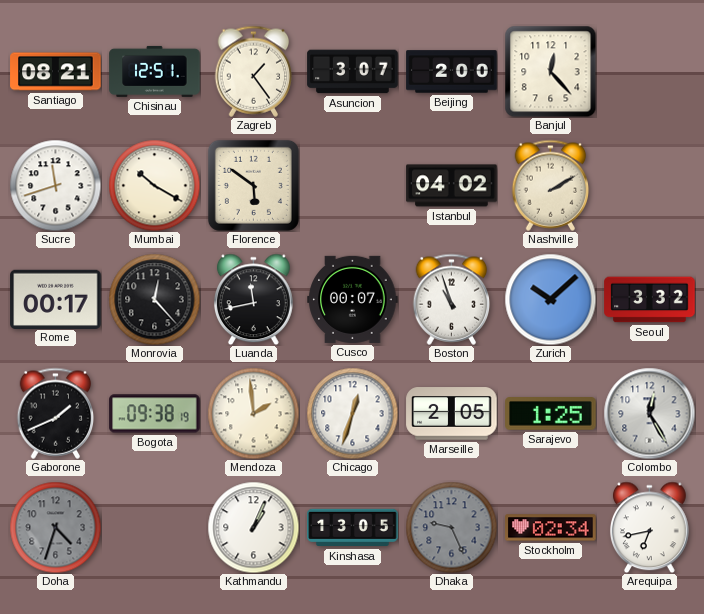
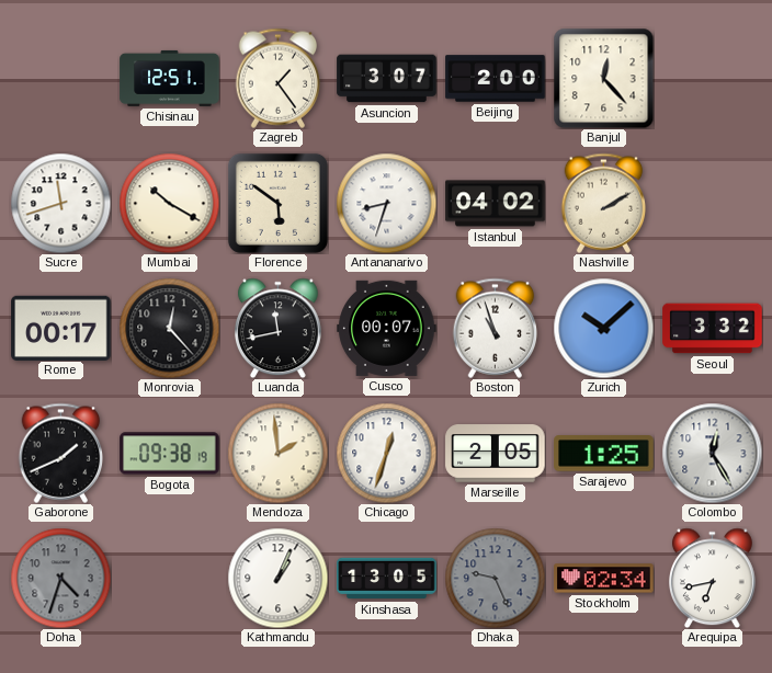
Santiago: 08:21 -> none
Antananarivo: none -> 8:33
